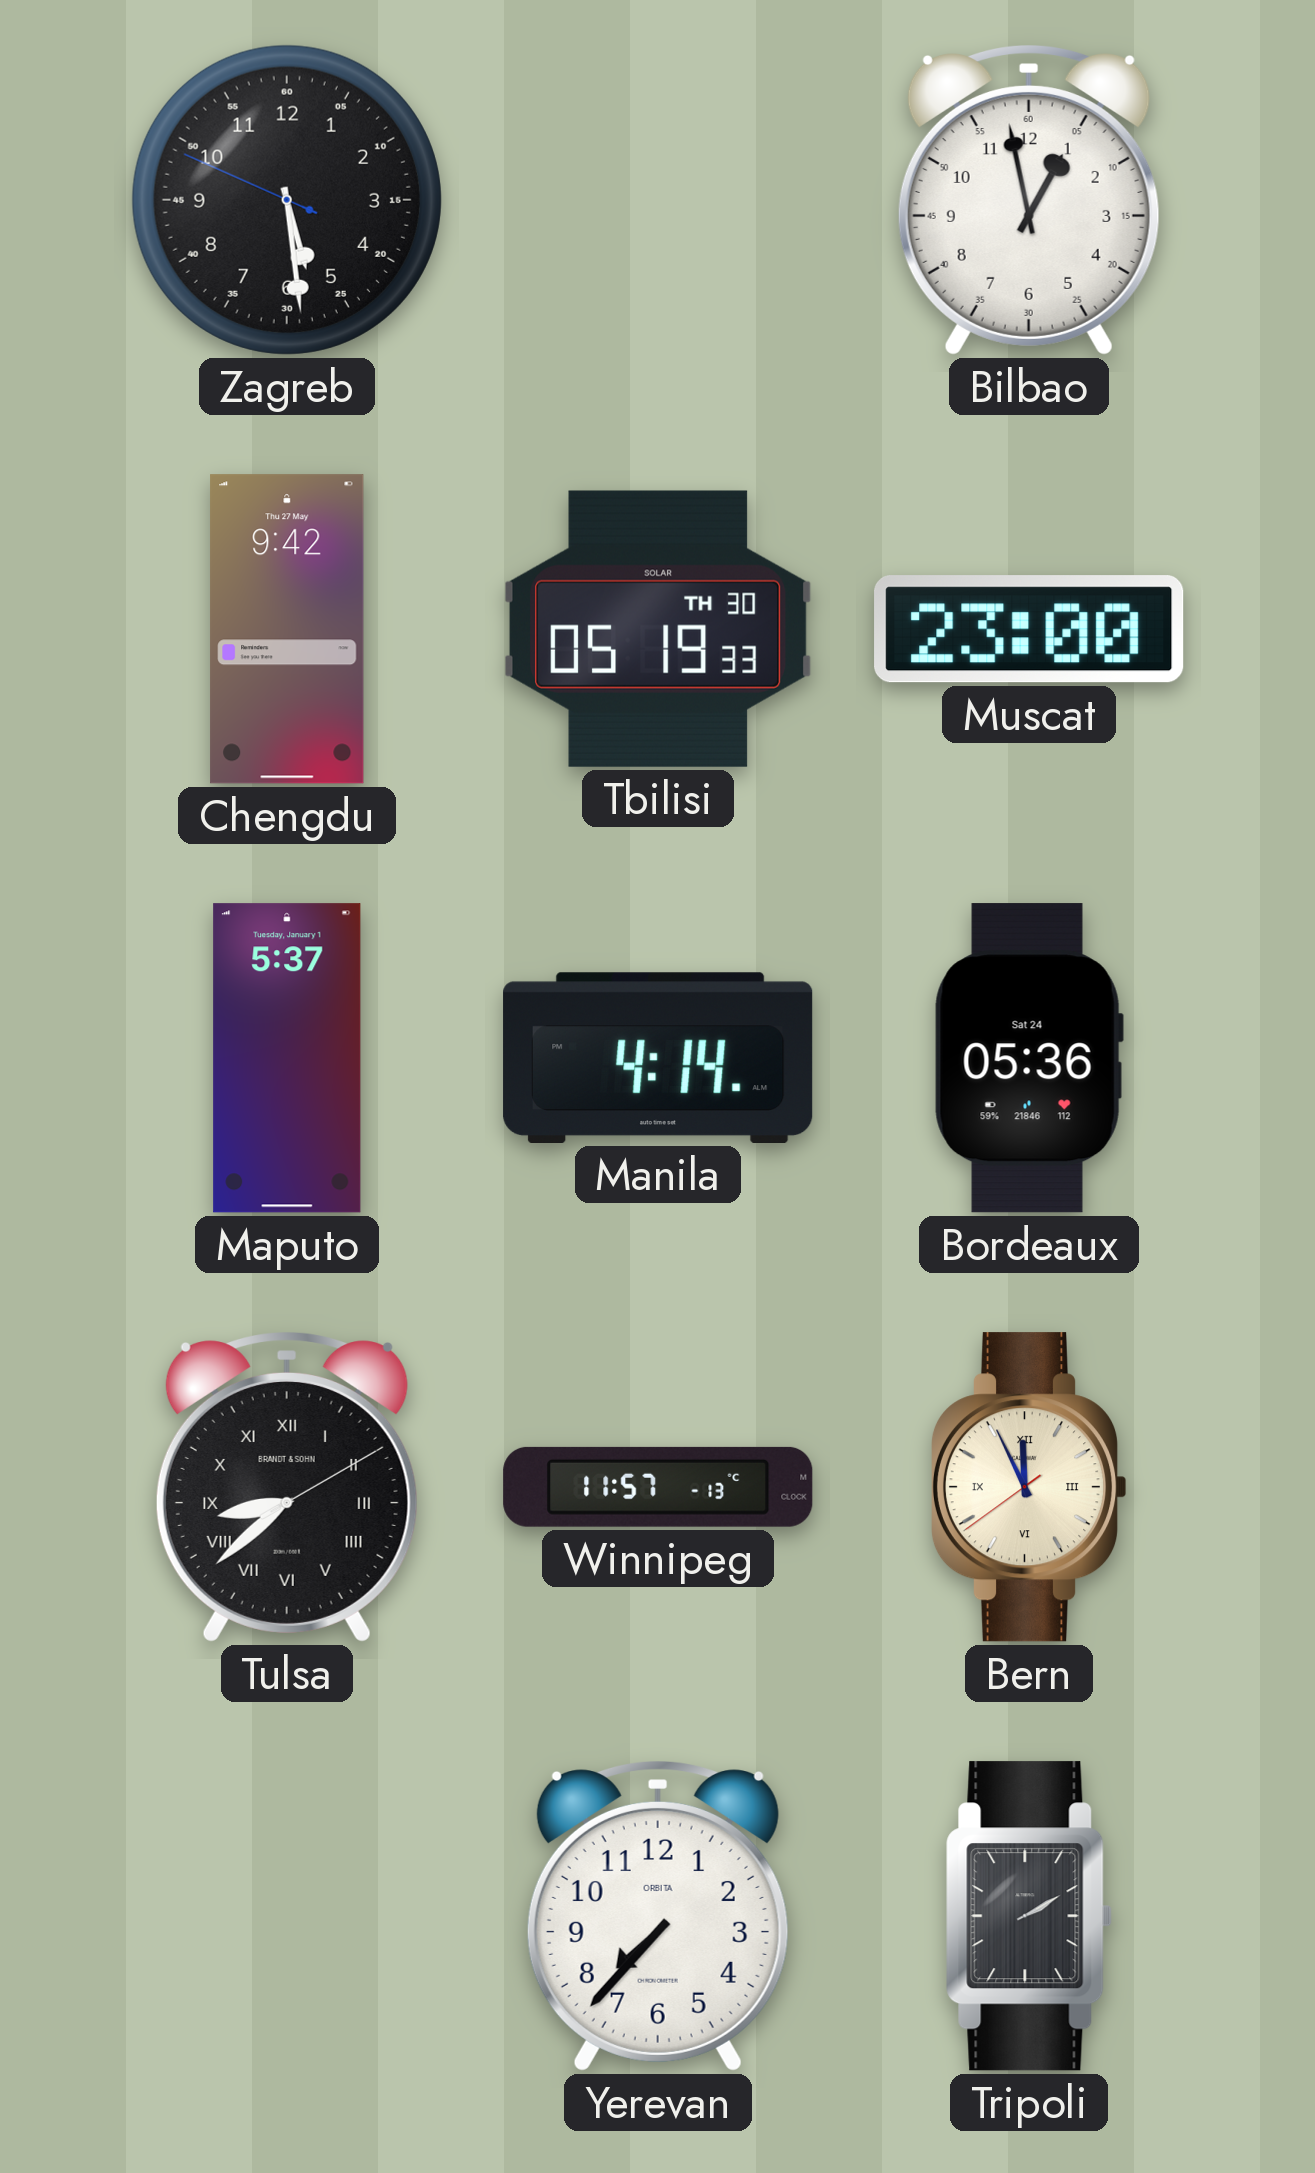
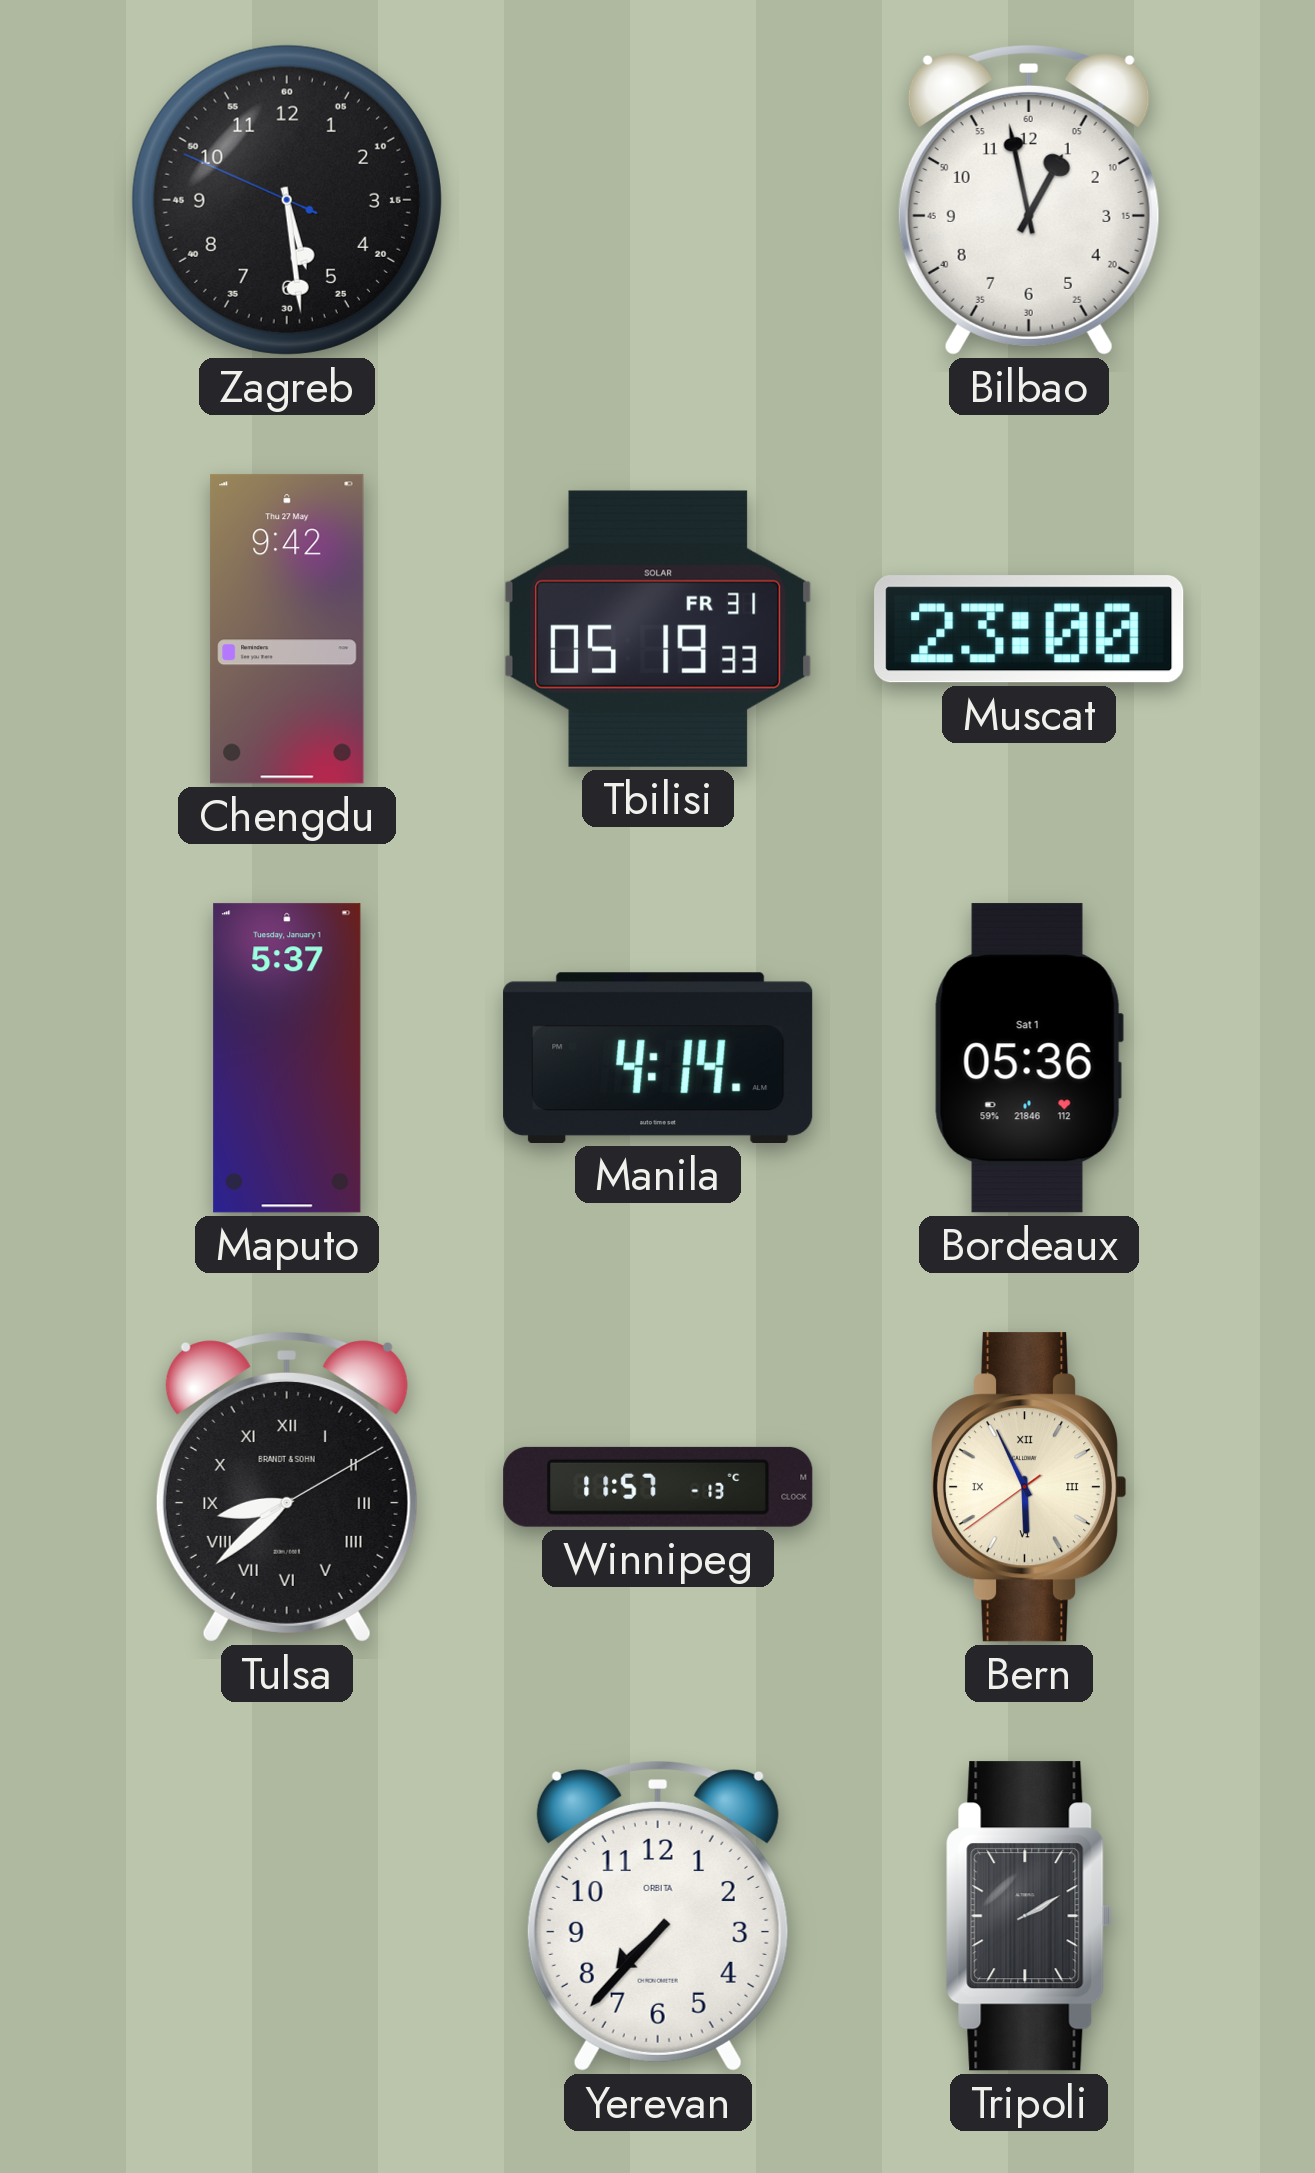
Tbilisi date: TH 30 -> FR 31
Bordeaux date: Sat 24 -> Sat 1
Bern: 11:55 -> 5:55
